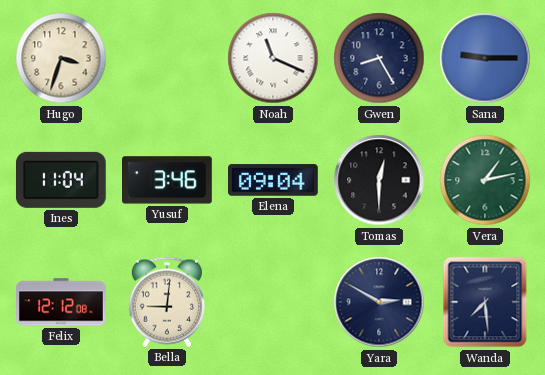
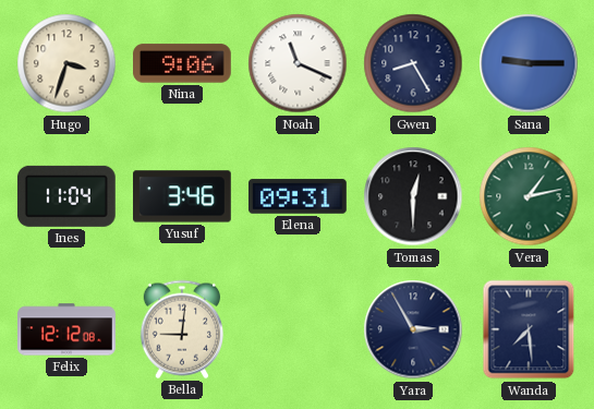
Nina: none -> 9:06
Elena: 09:04 -> 09:31
Yara: 2:50 -> 2:55
